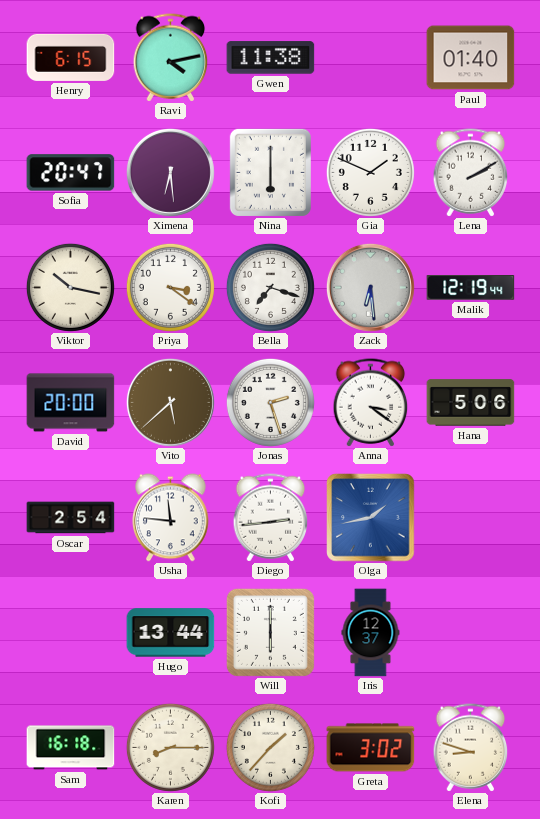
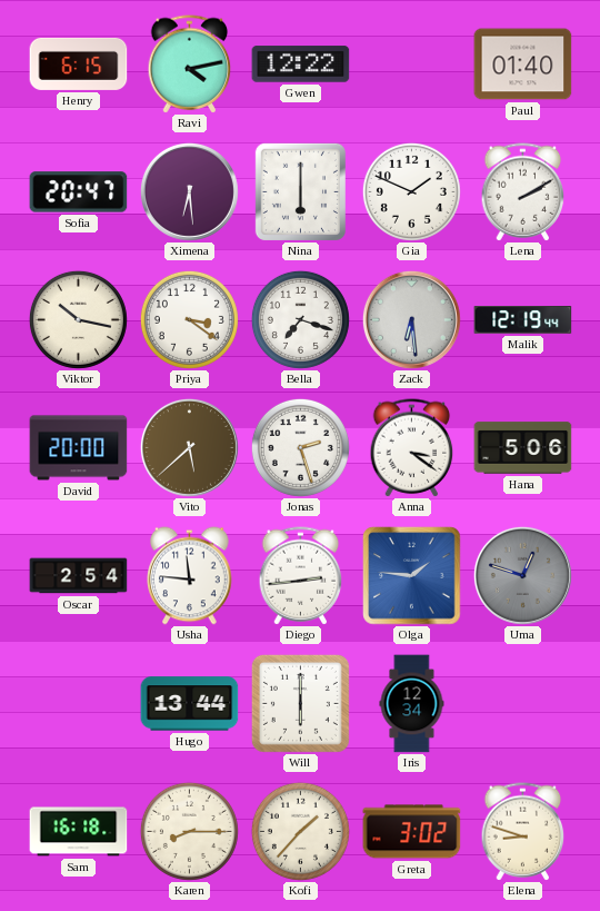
Gwen: 11:38 -> 12:22
Olga: 1:43 -> 1:46
Uma: none -> 12:48
Iris: 12:37 -> 12:34
